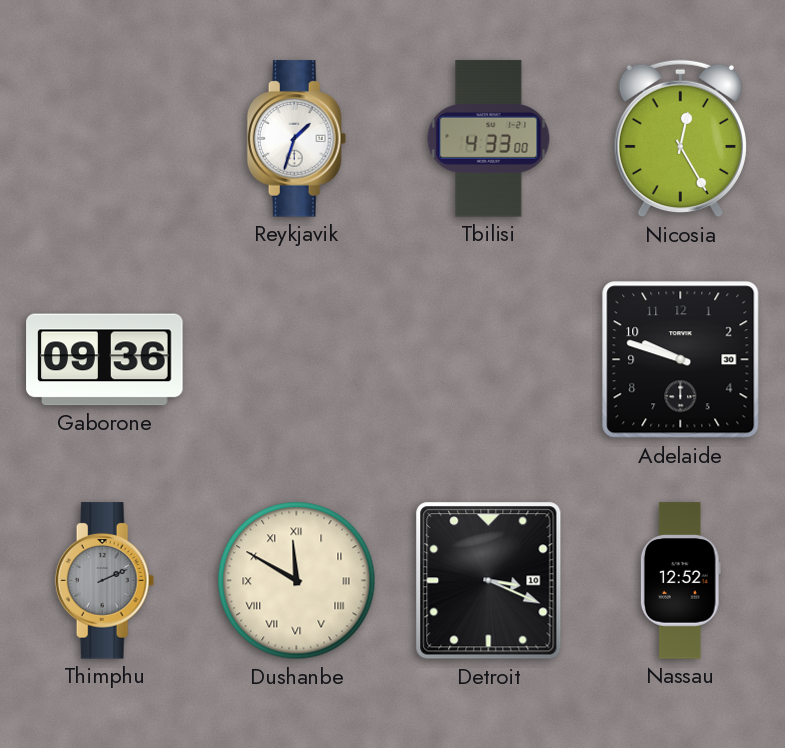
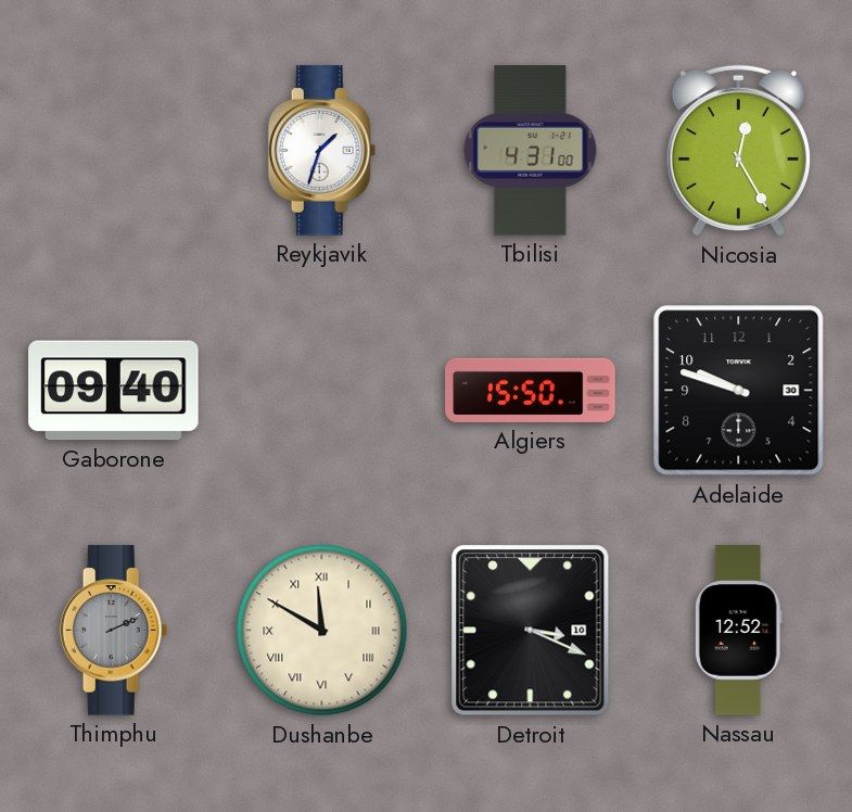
Tbilisi: 4:33 -> 4:31
Gaborone: 09:36 -> 09:40
Algiers: none -> 15:50
